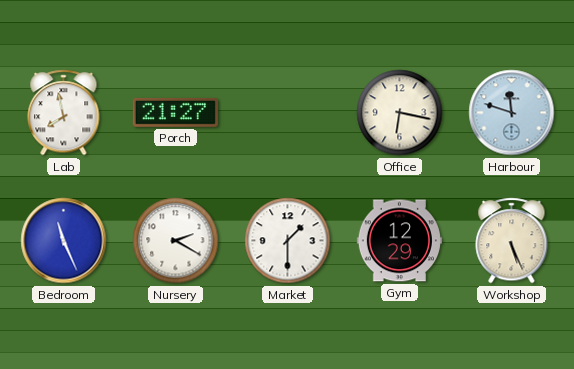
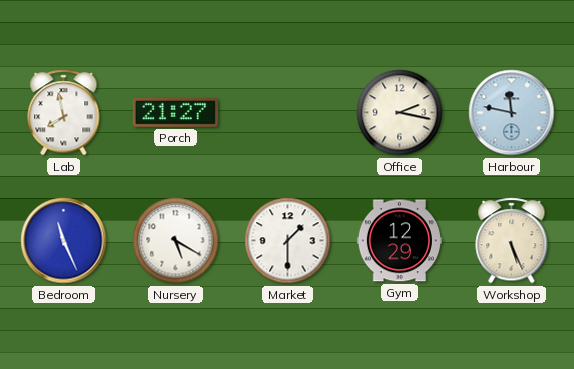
Office: 6:17 -> 2:17
Harbour: 11:48 -> 11:47
Nursery: 2:20 -> 5:20
